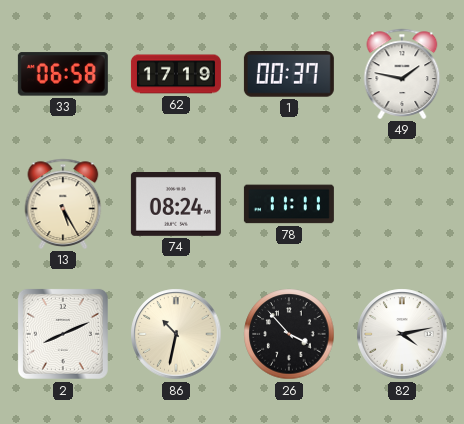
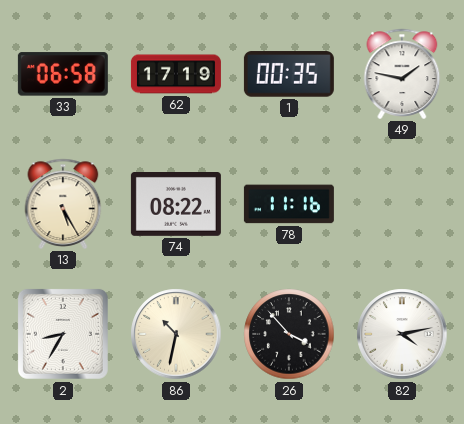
1: 00:37 -> 00:35
74: 08:24 -> 08:22
78: 11:11 -> 11:16
2: 8:11 -> 8:35
